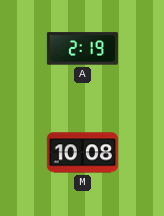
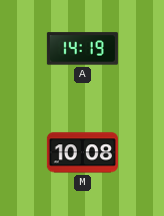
A: 2:19 -> 14:19
